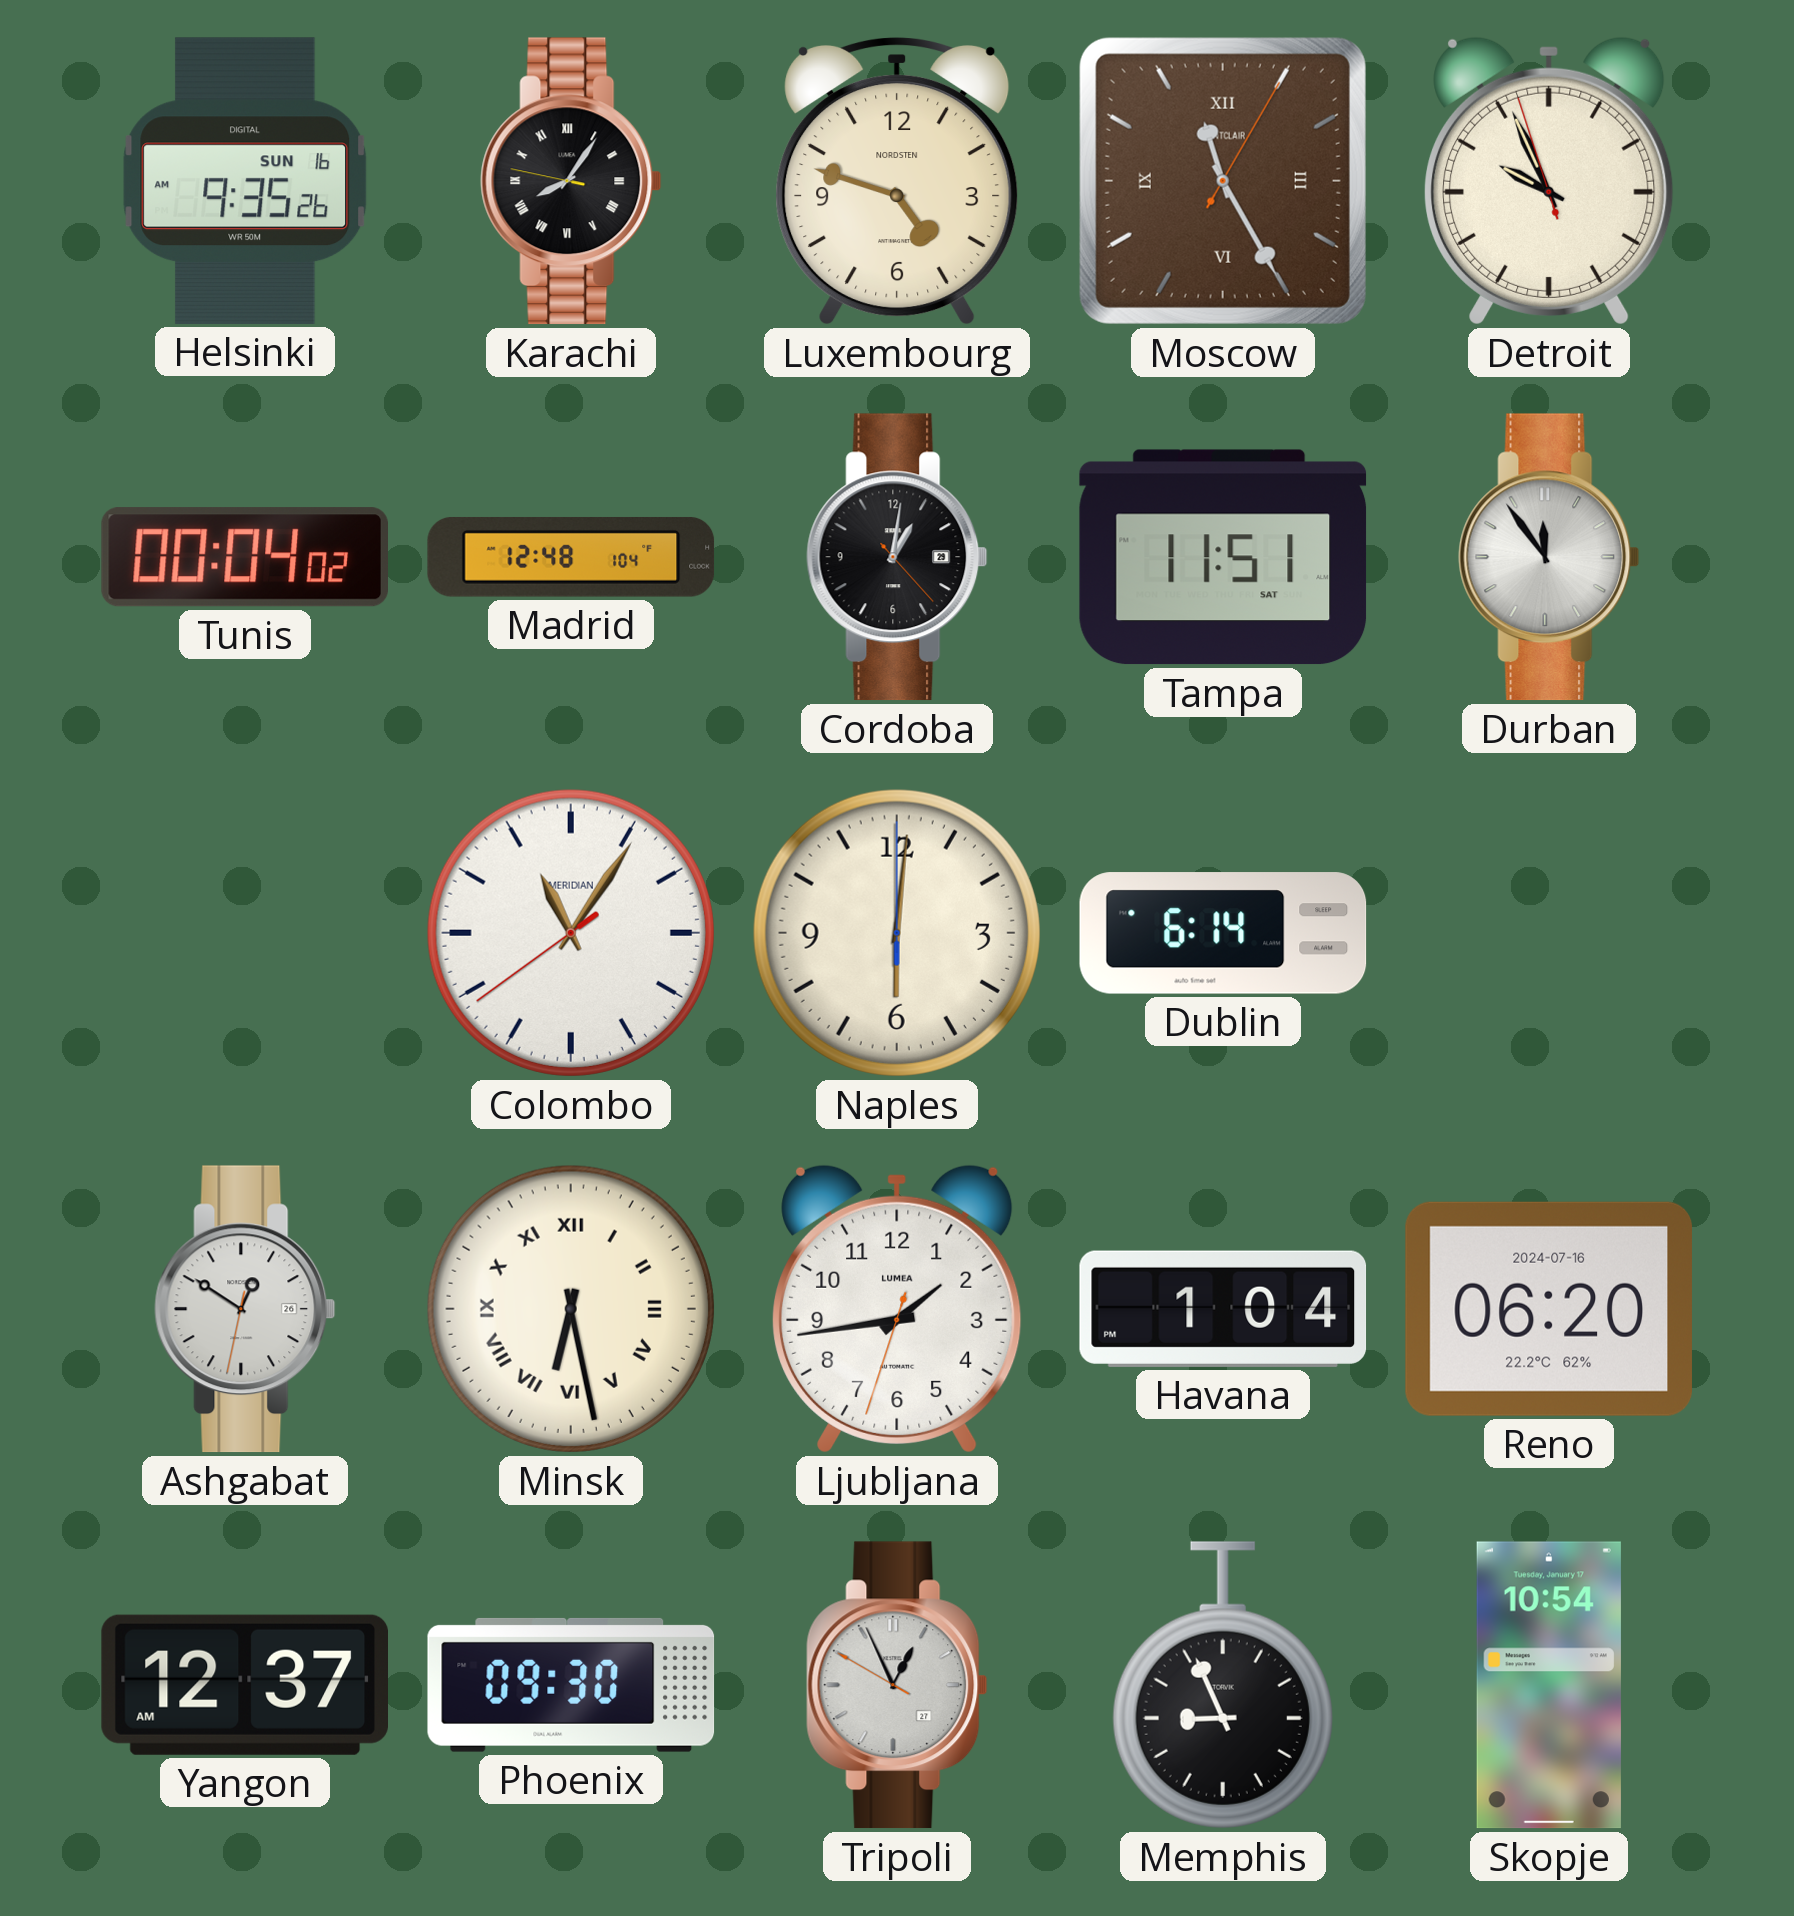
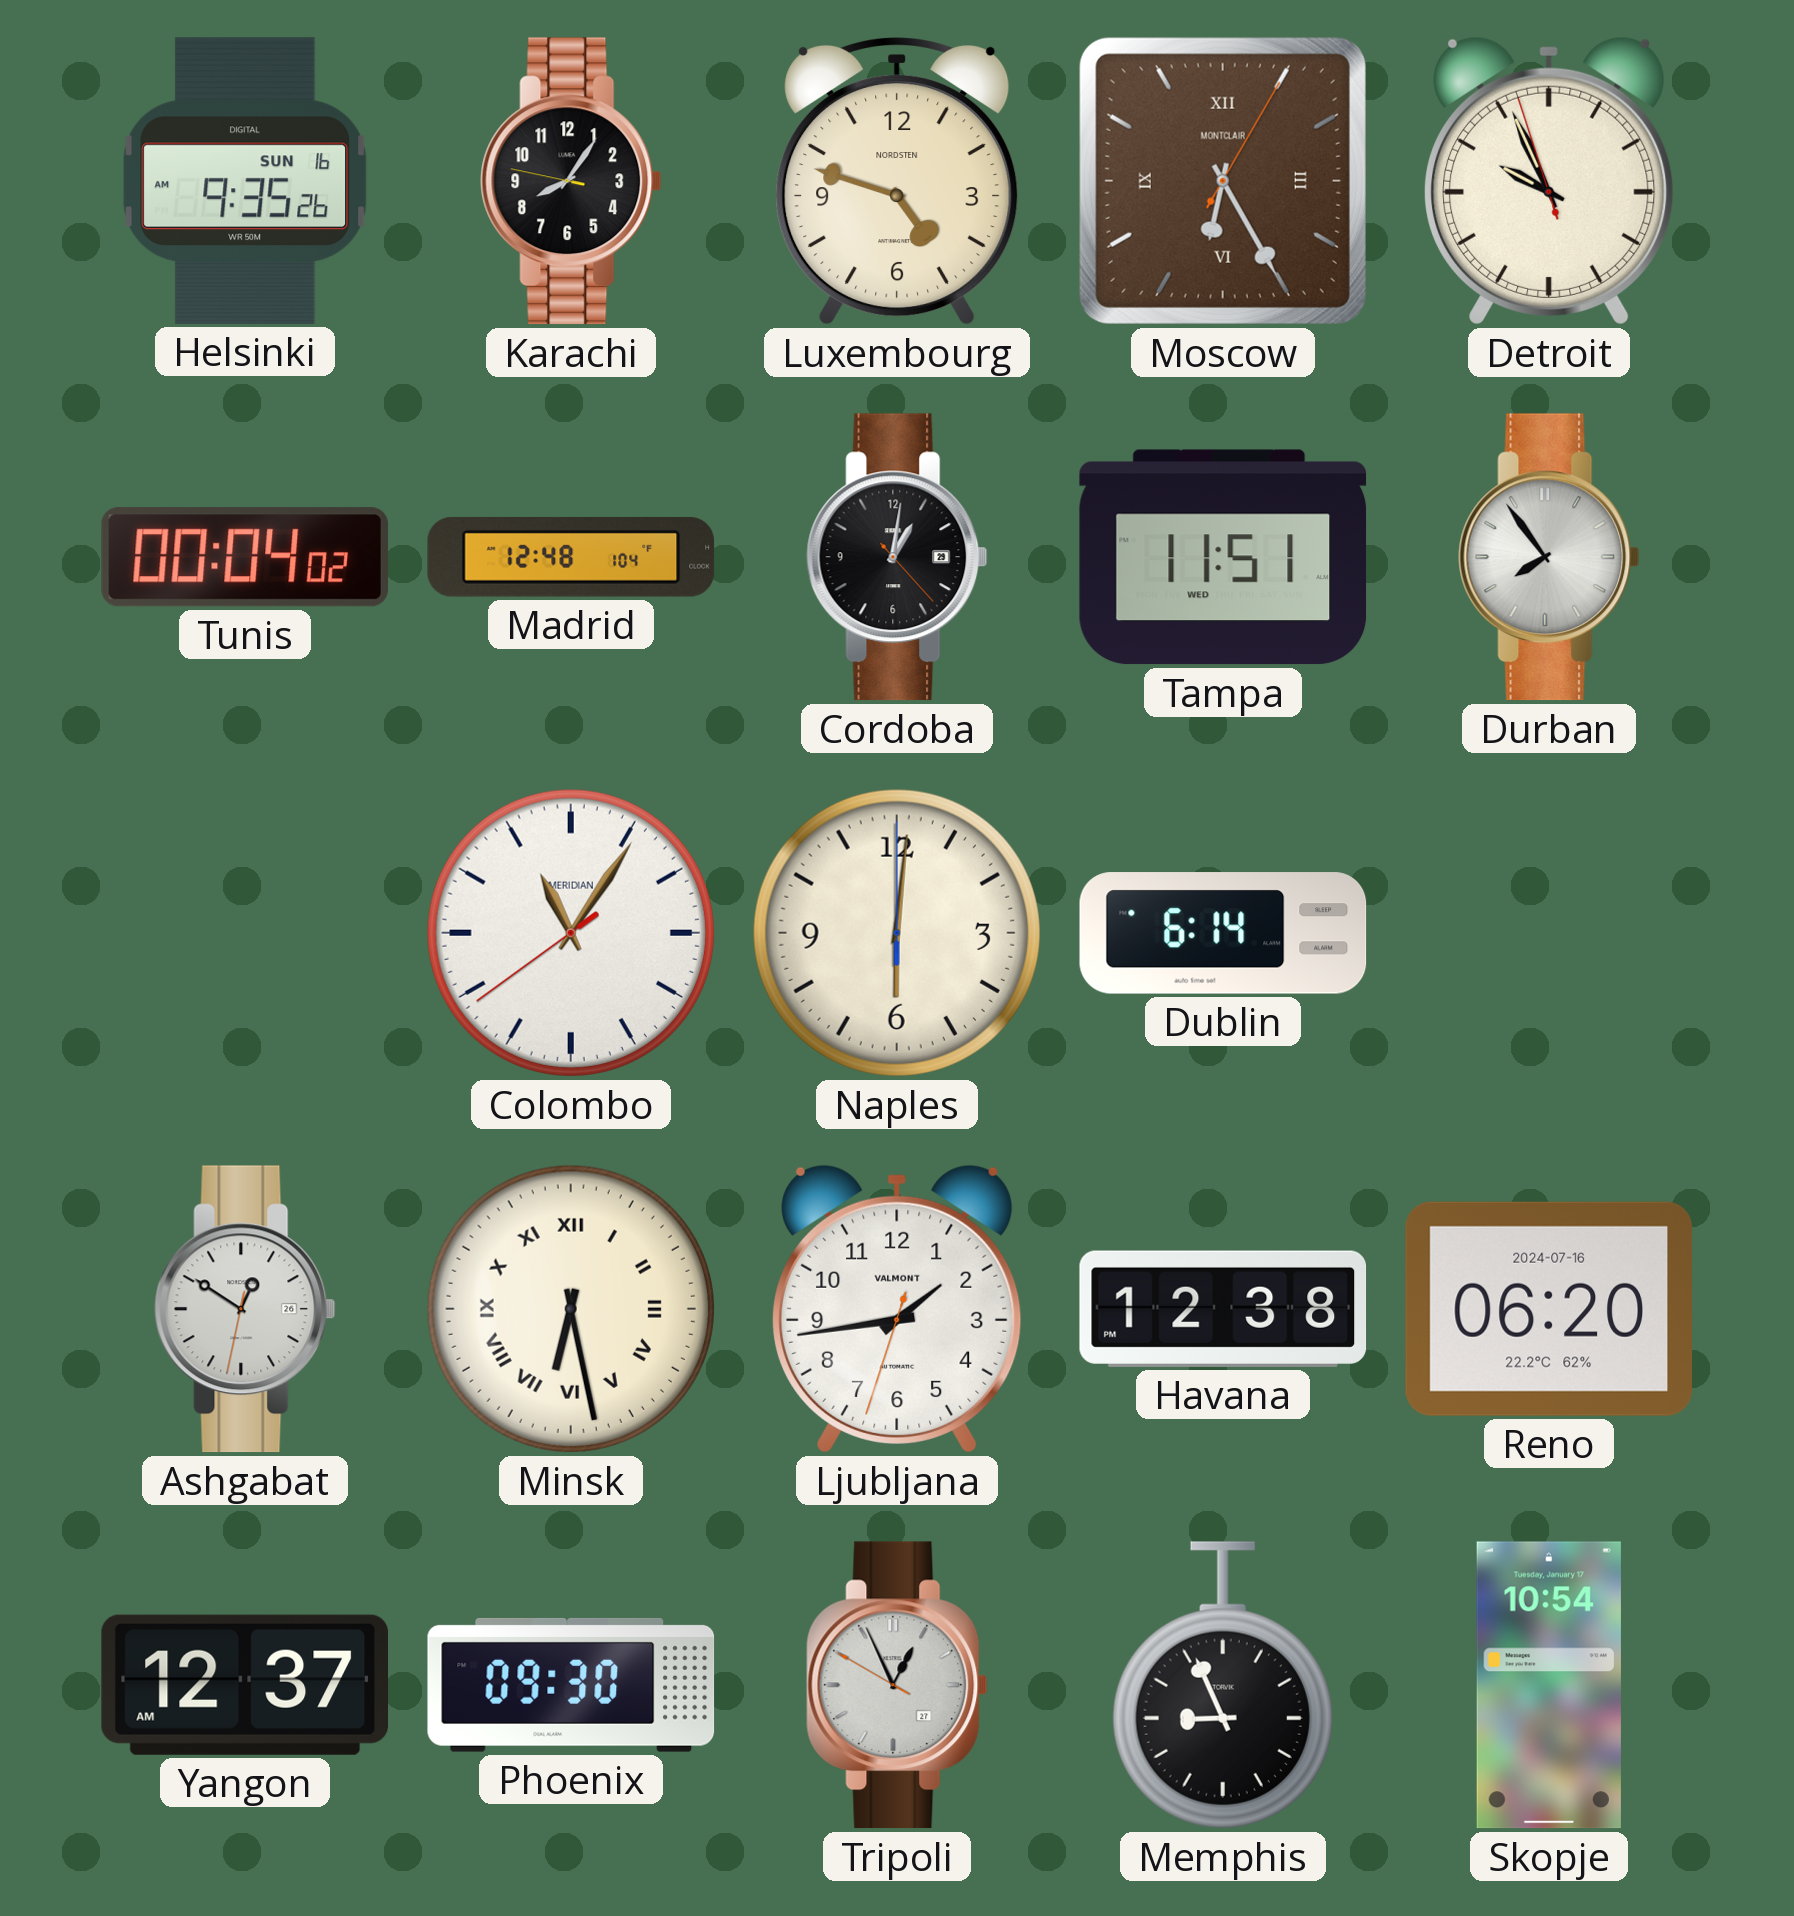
Karachi numerals: Roman -> Arabic
Moscow: 11:25 -> 6:25
Tampa date: SAT -> WED
Durban: 11:54 -> 7:54
Ljubljana brand: LUMEA -> VALMONT
Havana: 1:04 -> 12:38
